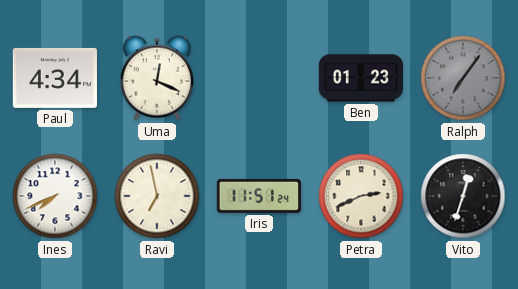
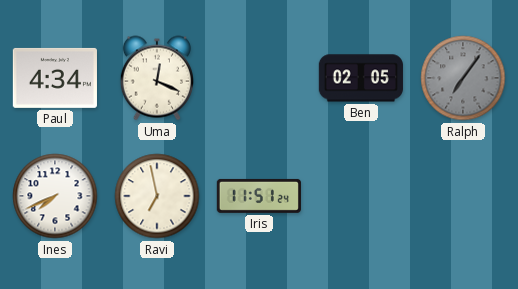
Ben: 01:23 -> 02:05
Petra: 2:41 -> none
Vito: 12:33 -> none
